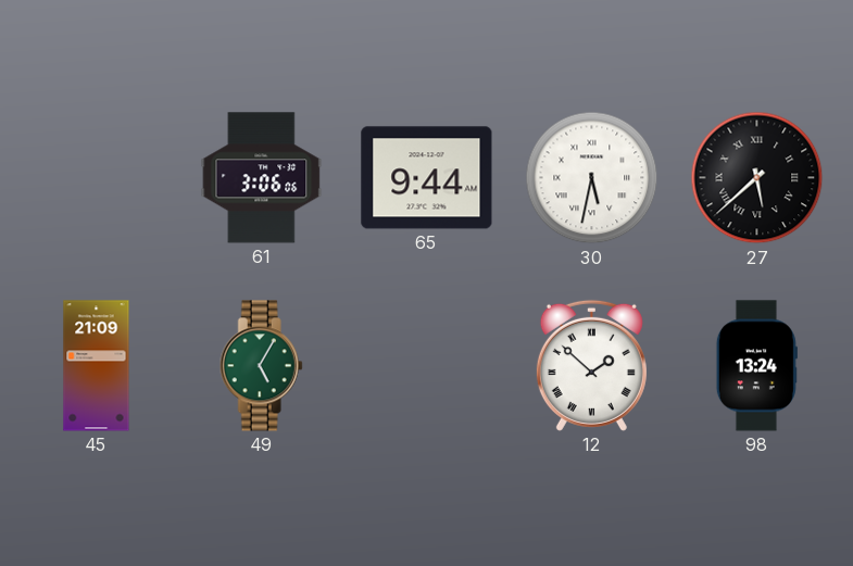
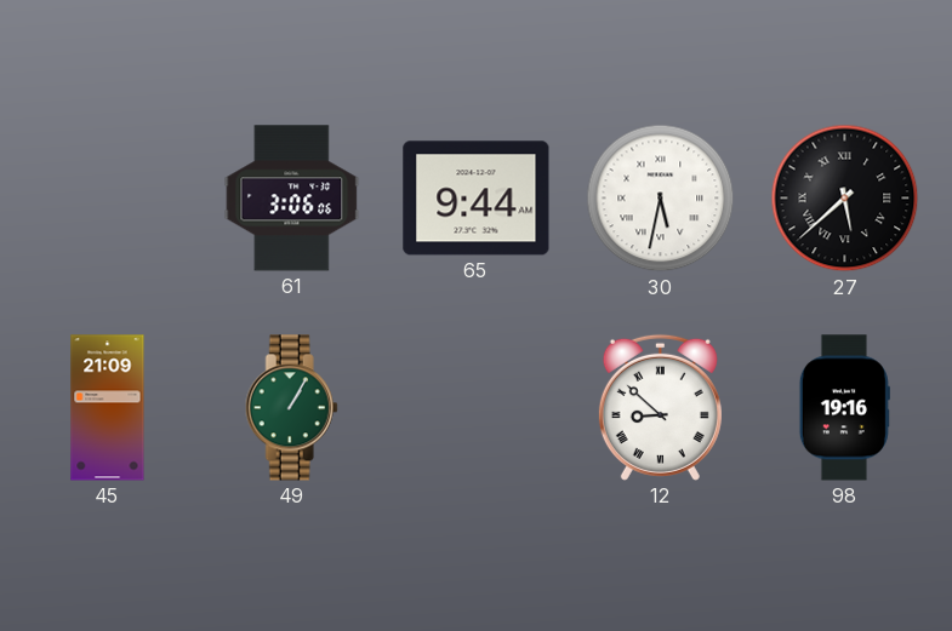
49: 5:05 -> 1:05
12: 1:52 -> 8:52
98: 13:24 -> 19:16
